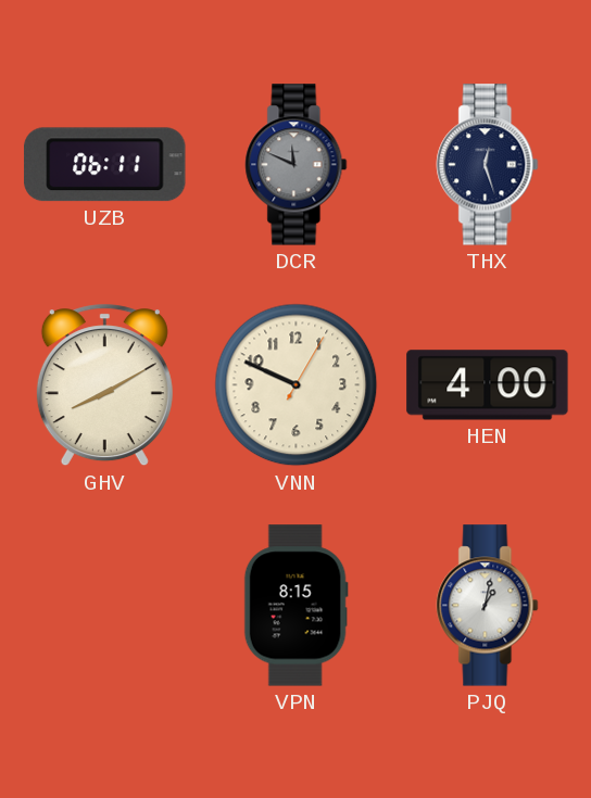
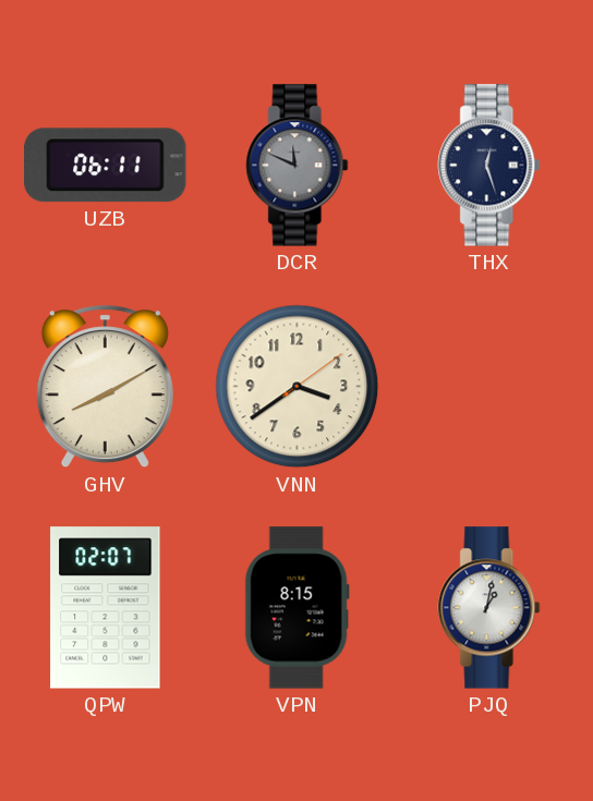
VNN: 9:49 -> 3:39
HEN: 4:00 -> none
QPW: none -> 02:07
